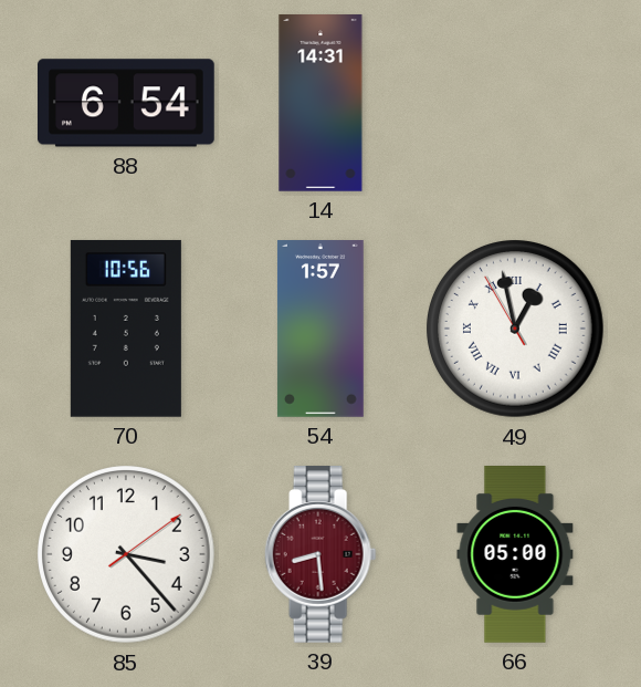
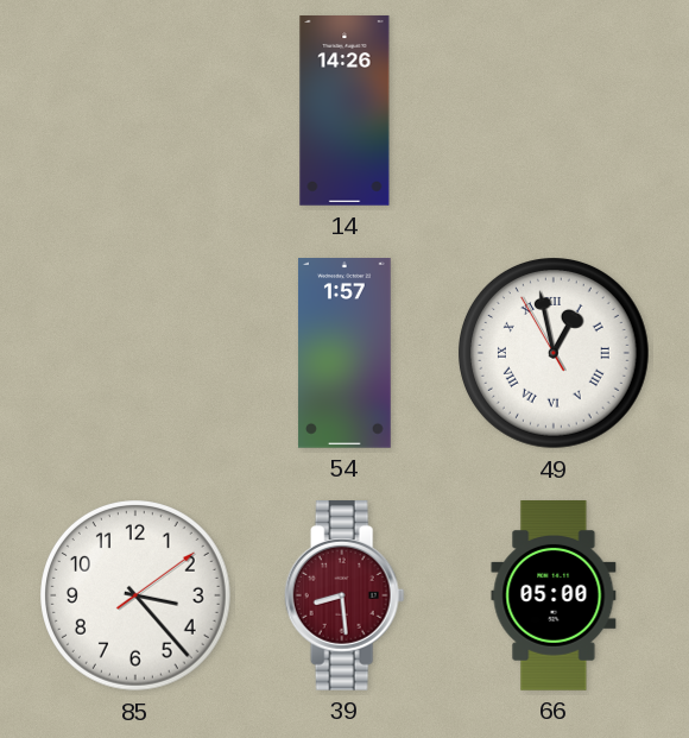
88: 6:54 -> none
14: 14:31 -> 14:26
70: 10:56 -> none
